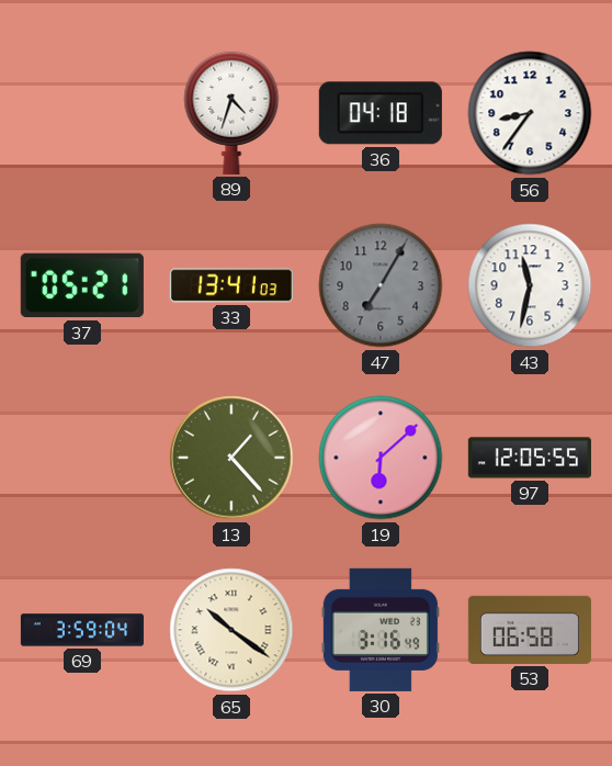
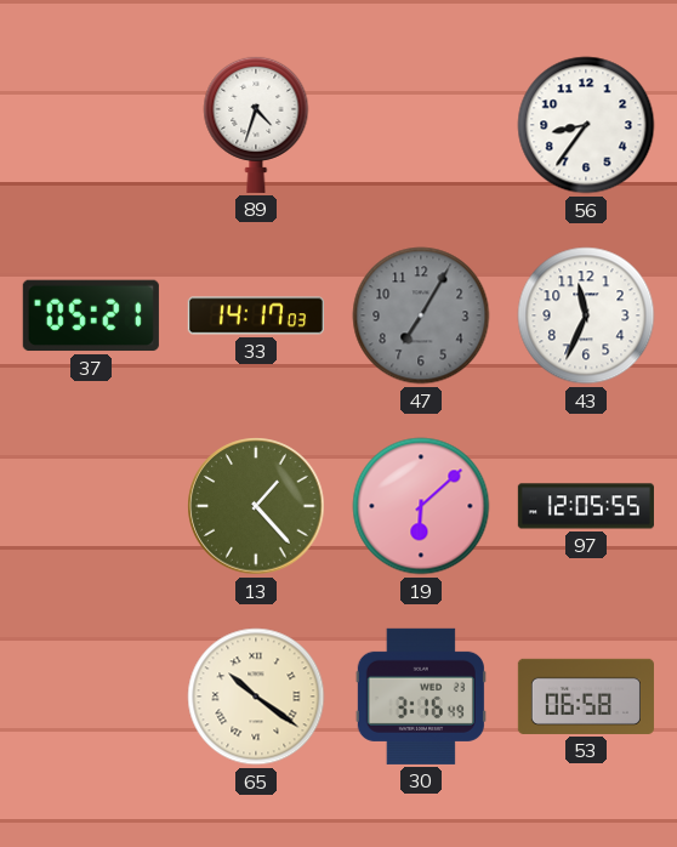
36: 04:18 -> none
33: 13:41 -> 14:17
43: 11:32 -> 11:34
69: 3:59 -> none
